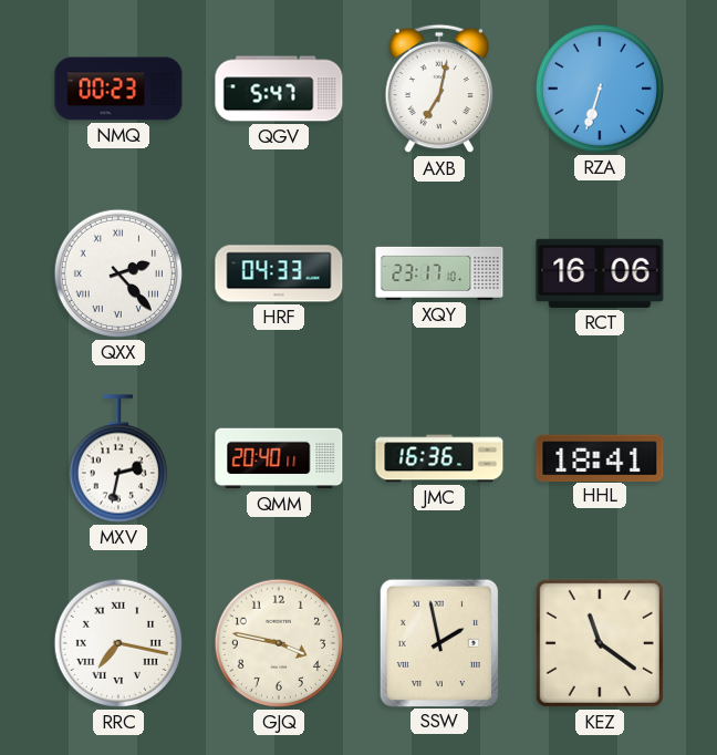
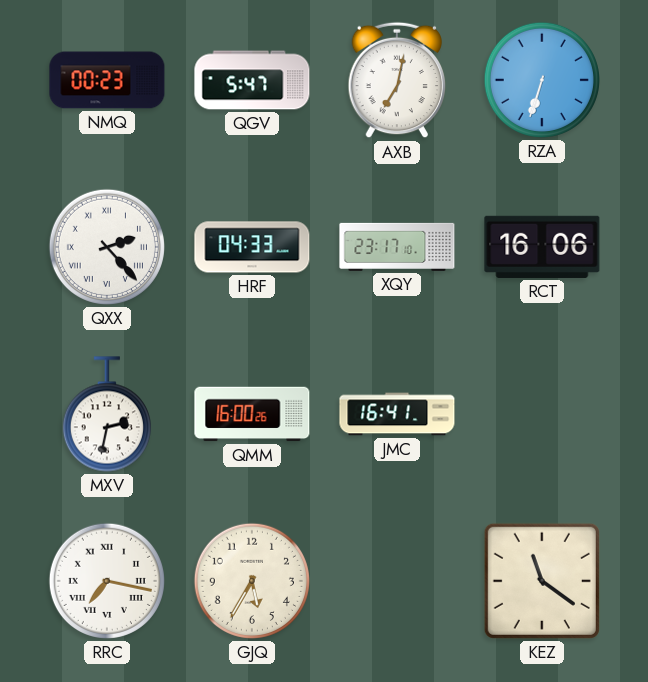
QMM: 20:40 -> 16:00
JMC: 16:36 -> 16:41
HHL: 18:41 -> none
GJQ: 3:47 -> 5:35
SSW: 1:58 -> none
